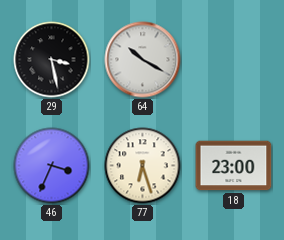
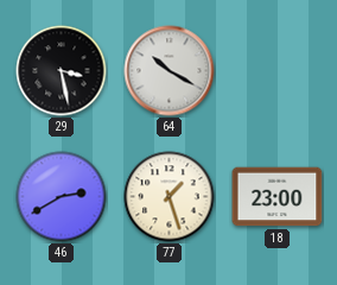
46: 3:34 -> 2:40
77: 6:27 -> 1:27
